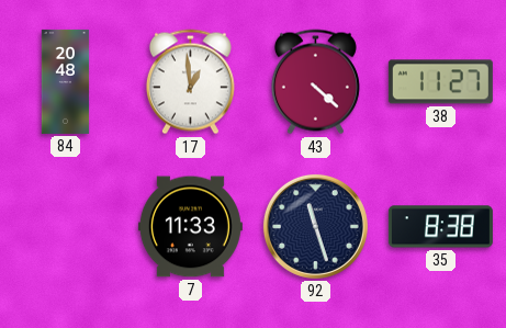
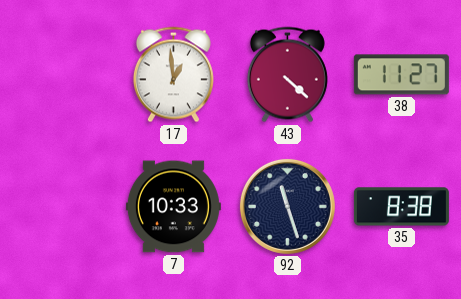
84: 20:48 -> none
7: 11:33 -> 10:33
